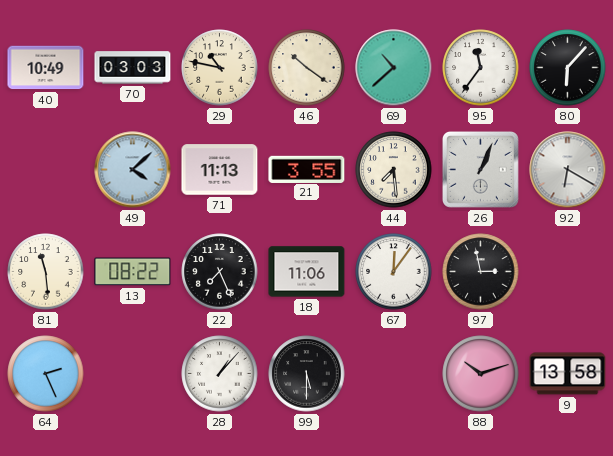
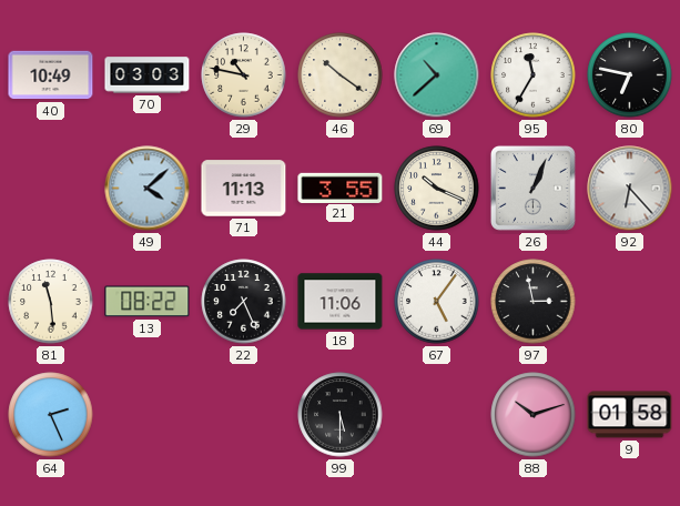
95: 11:36 -> 11:35
80: 6:07 -> 6:47
44: 7:29 -> 10:19
92: 6:20 -> 6:23
67: 12:06 -> 5:06
28: 1:07 -> none
9: 13:58 -> 01:58
